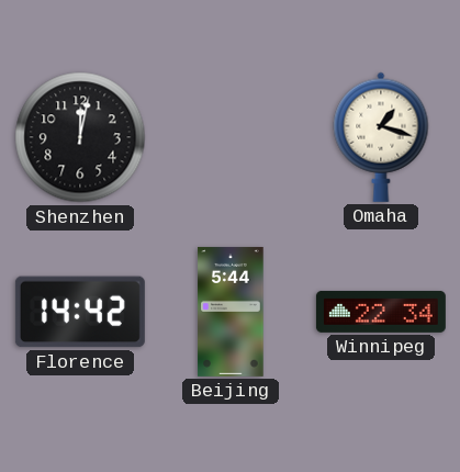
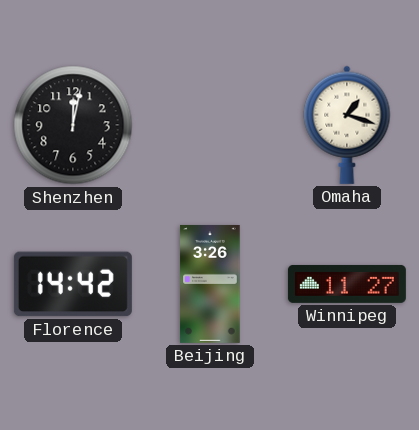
Beijing: 5:44 -> 3:26
Winnipeg: 22:34 -> 11:27
